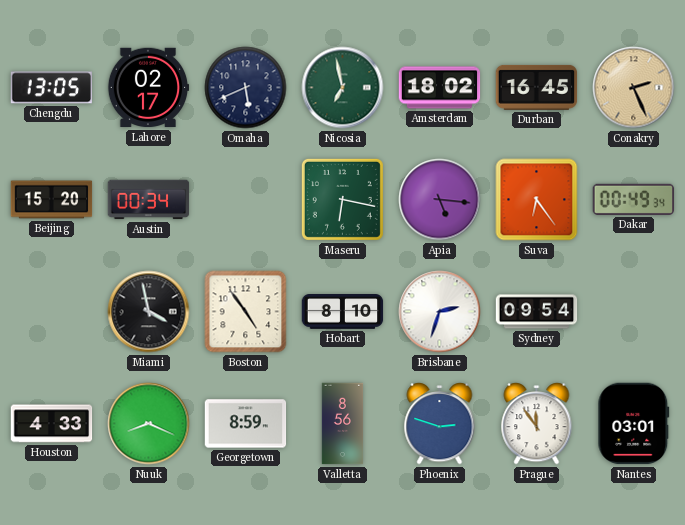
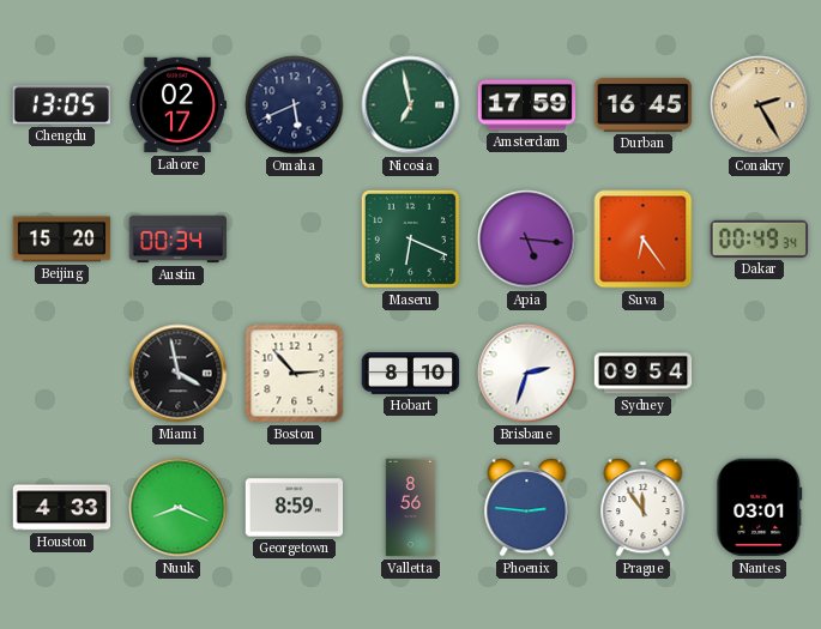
Amsterdam: 18:02 -> 17:59
Conakry: 2:26 -> 2:25
Maseru: 6:17 -> 6:19
Boston: 4:54 -> 2:53
Phoenix: 2:48 -> 2:46
